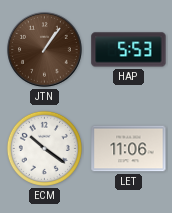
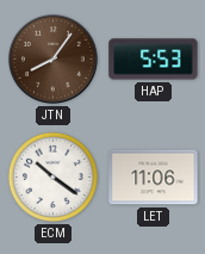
JTN: 1:06 -> 8:06
